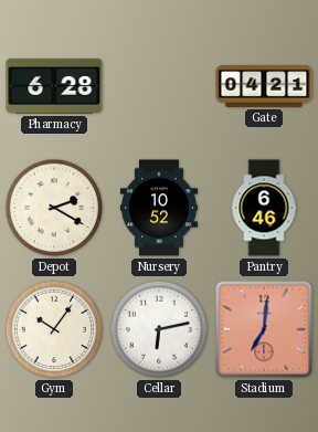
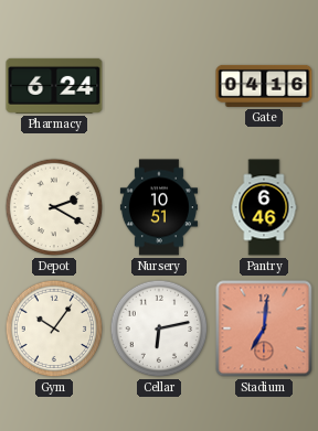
Pharmacy: 6:28 -> 6:24
Gate: 04:21 -> 04:16
Nursery: 10:52 -> 10:51
